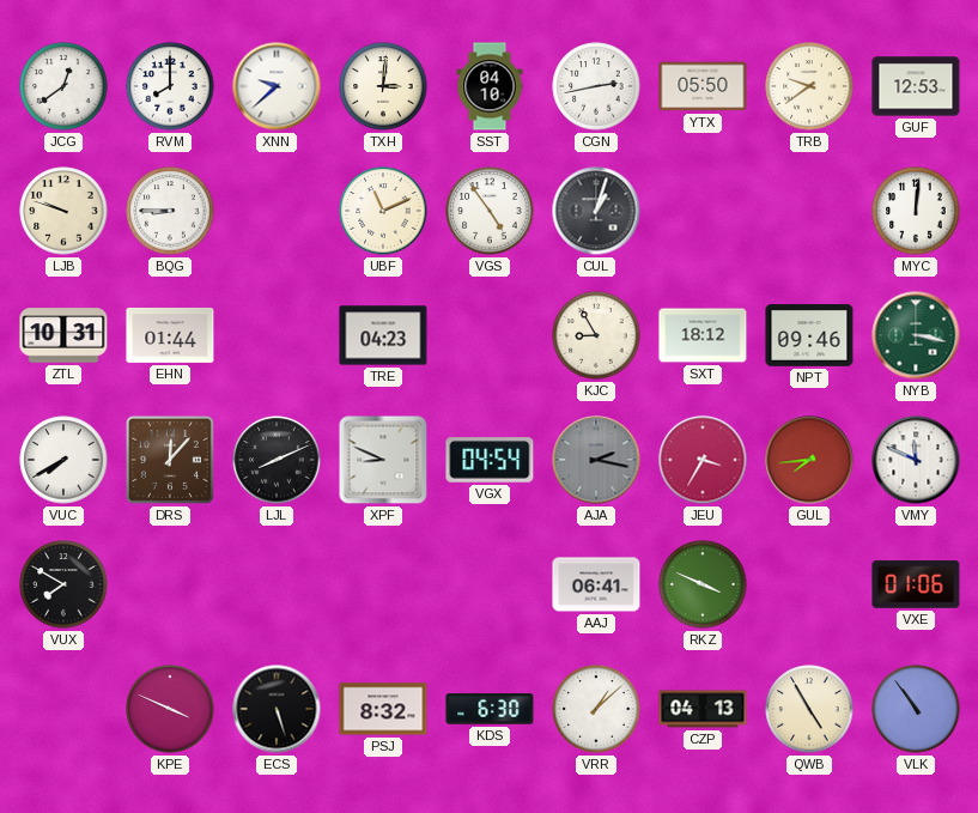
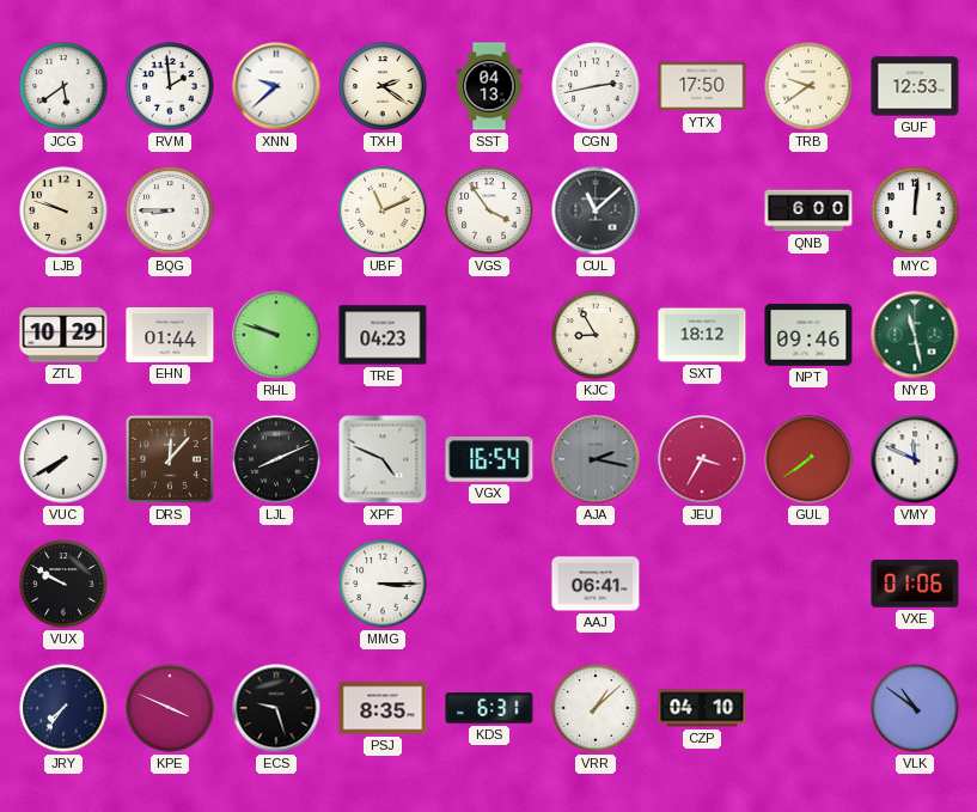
JCG: 12:39 -> 5:39
RVM: 8:00 -> 1:59
TXH: 3:01 -> 2:21
SST: 04:10 -> 04:13
YTX: 05:50 -> 17:50
VGS: 4:54 -> 3:54
CUL: 1:03 -> 11:08
QNB: none -> 6:00
ZTL: 10:31 -> 10:29
RHL: none -> 9:48
NYB: 3:17 -> 11:28
XPF: 8:49 -> 4:49
VGX: 04:54 -> 16:54
GUL: 7:44 -> 7:39
VUX: 7:50 -> 9:50
MMG: none -> 3:15
RKZ: 3:49 -> none
JRY: none -> 7:36
ECS: 5:27 -> 9:27
PSJ: 8:32 -> 8:35
KDS: 6:30 -> 6:31
CZP: 04:13 -> 04:10
QWB: 4:55 -> none
VLK: 10:54 -> 10:51
